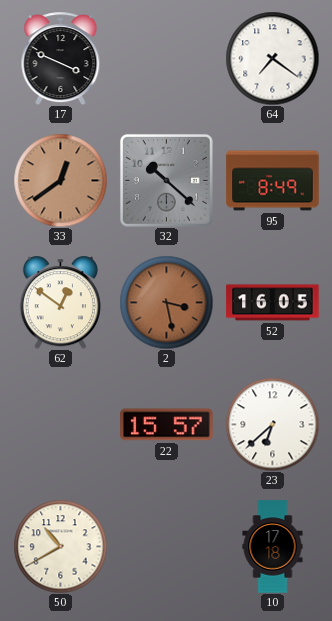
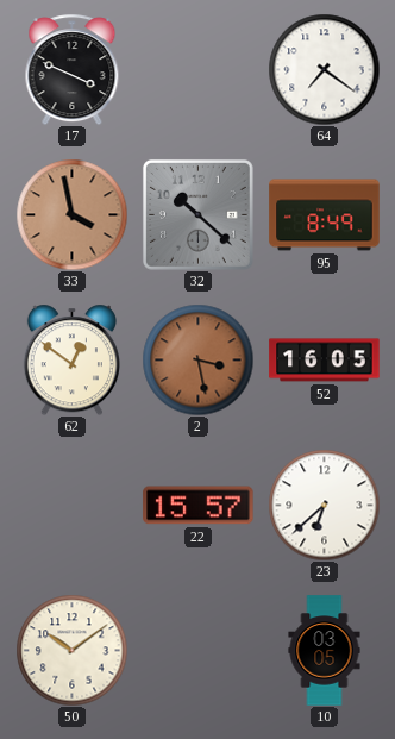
33: 12:39 -> 3:58
50: 10:40 -> 10:09
10: 17:18 -> 03:05
